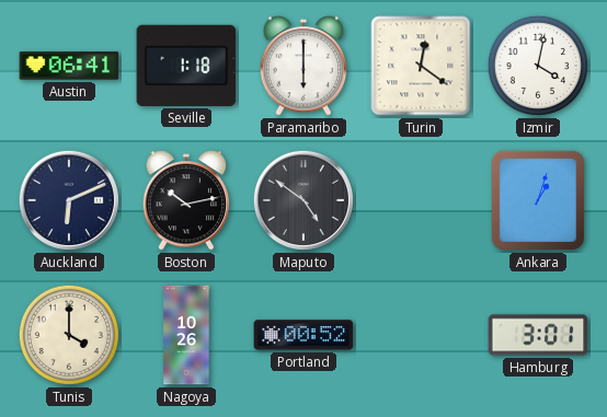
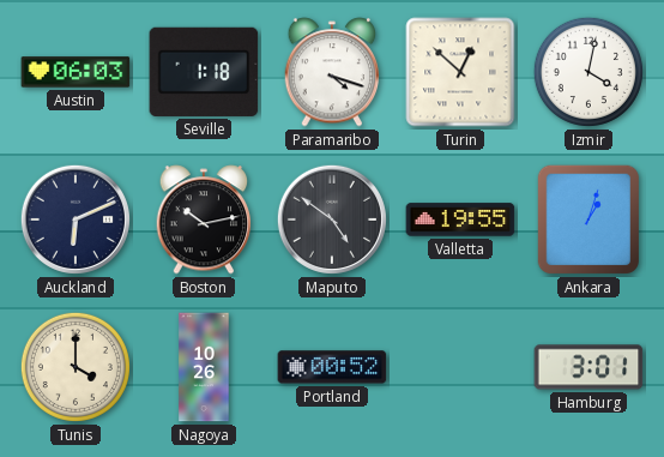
Austin: 06:41 -> 06:03
Paramaribo: 6:00 -> 4:18
Turin: 12:21 -> 12:52
Valletta: none -> 19:55
